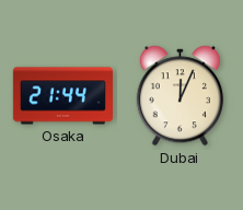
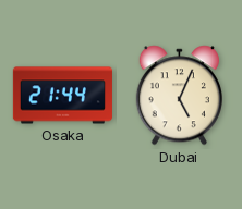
Dubai: 12:04 -> 5:04
